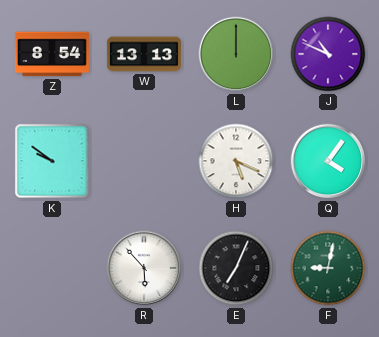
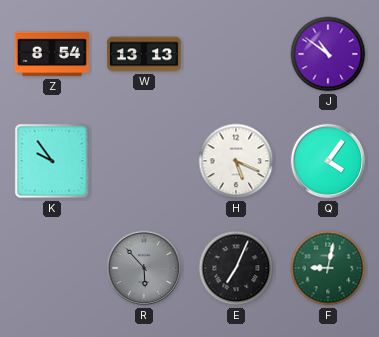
L: 12:00 -> none
J: 10:49 -> 10:51
K: 9:51 -> 9:54
R dial: white -> grey
